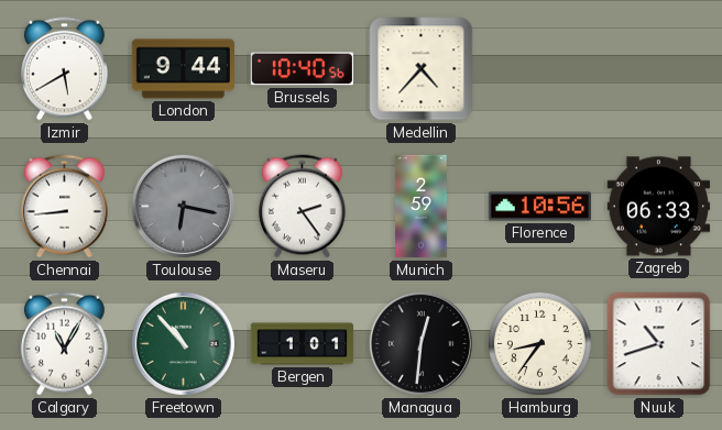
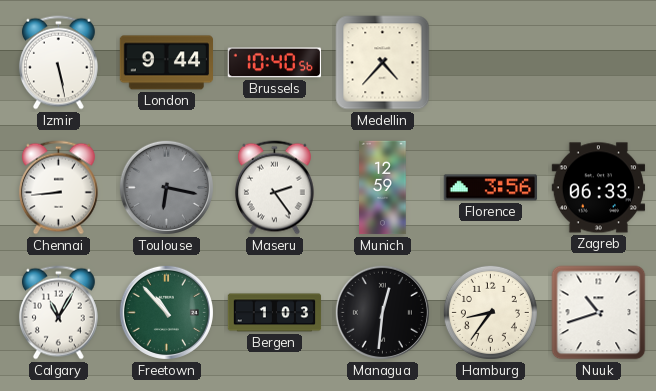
Izmir: 5:40 -> 5:28
Munich: 2:59 -> 12:59
Florence: 10:56 -> 3:56
Bergen: 1:01 -> 1:03
